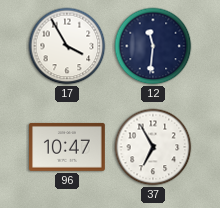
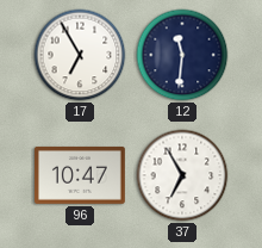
17: 3:55 -> 6:55
